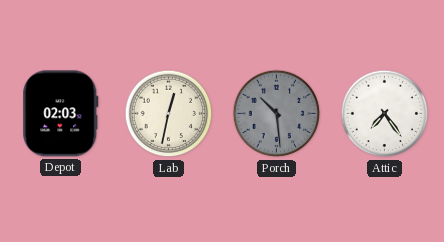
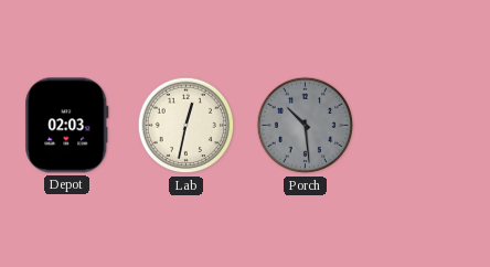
Attic: 7:24 -> none
